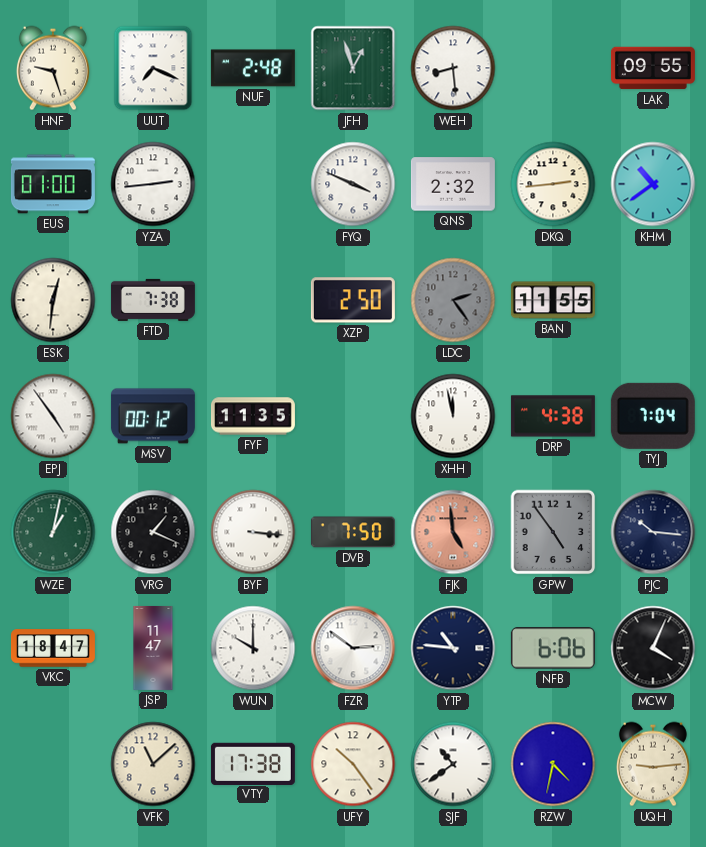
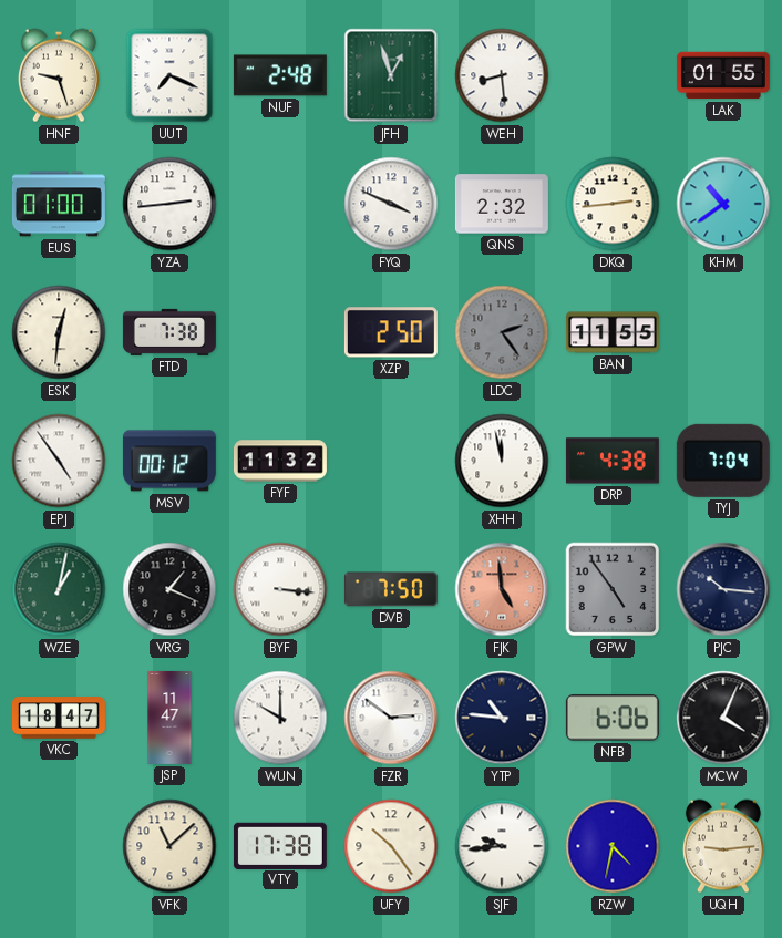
LAK: 09:55 -> 01:55
FYF: 11:35 -> 11:32
SJF: 10:39 -> 9:44
